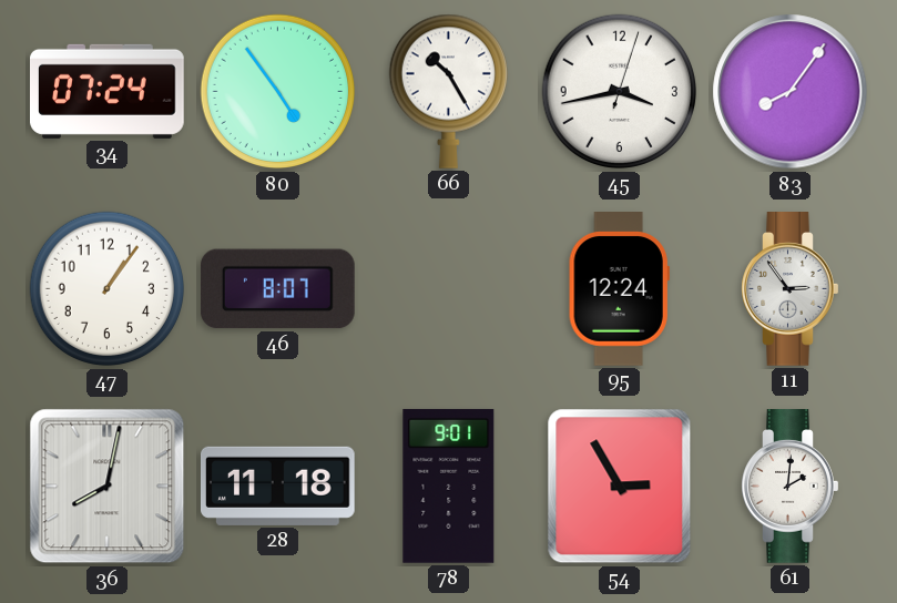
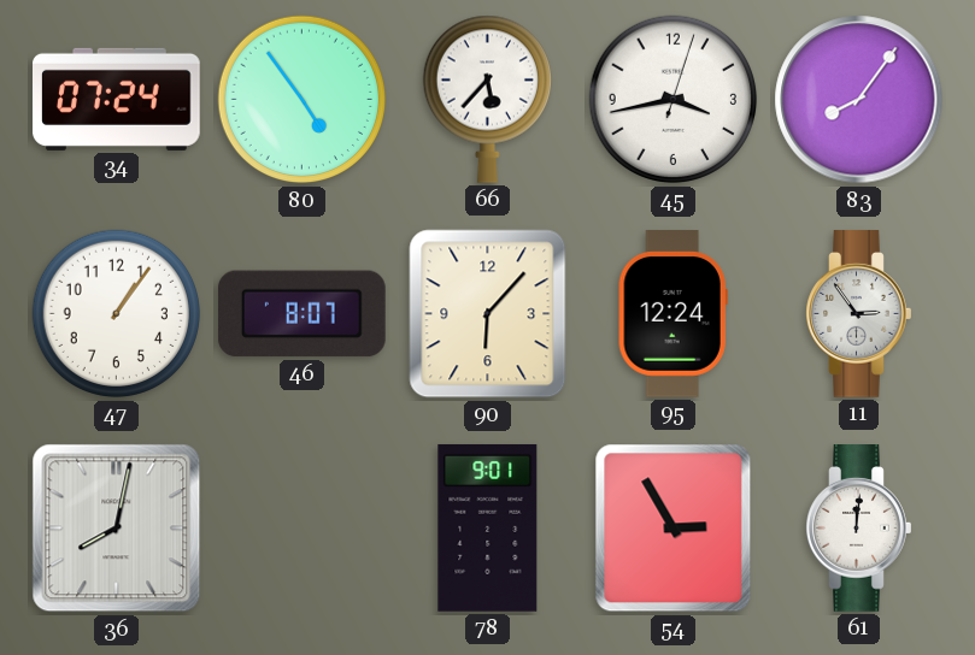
66: 10:25 -> 5:37
90: none -> 6:07
28: 11:18 -> none
61: 2:01 -> 12:01
